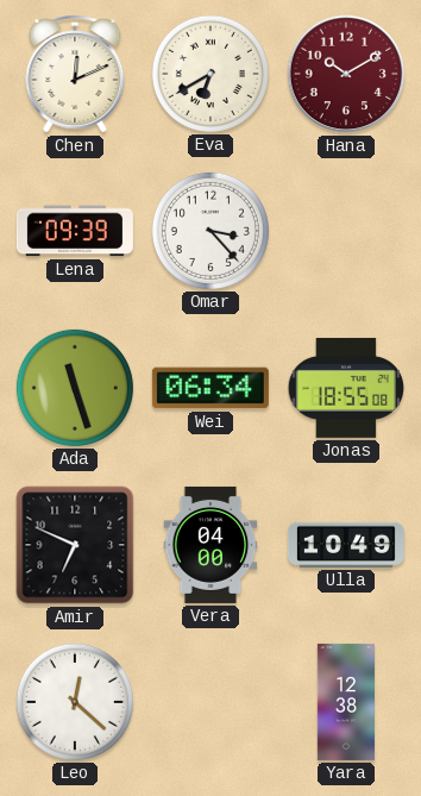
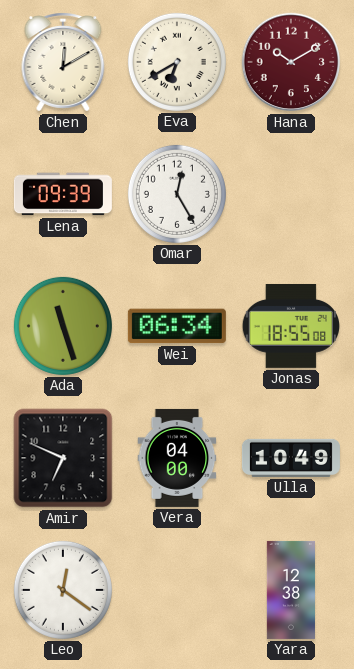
Chen: 12:11 -> 12:10
Omar: 3:23 -> 12:25
Leo: 12:22 -> 12:21
